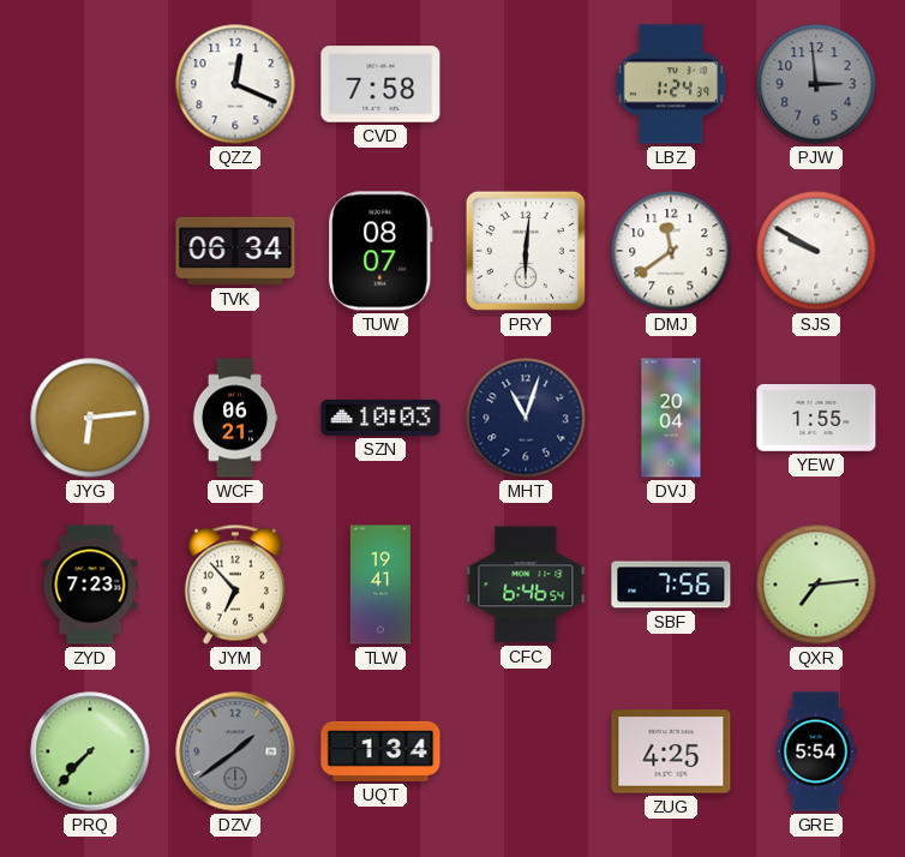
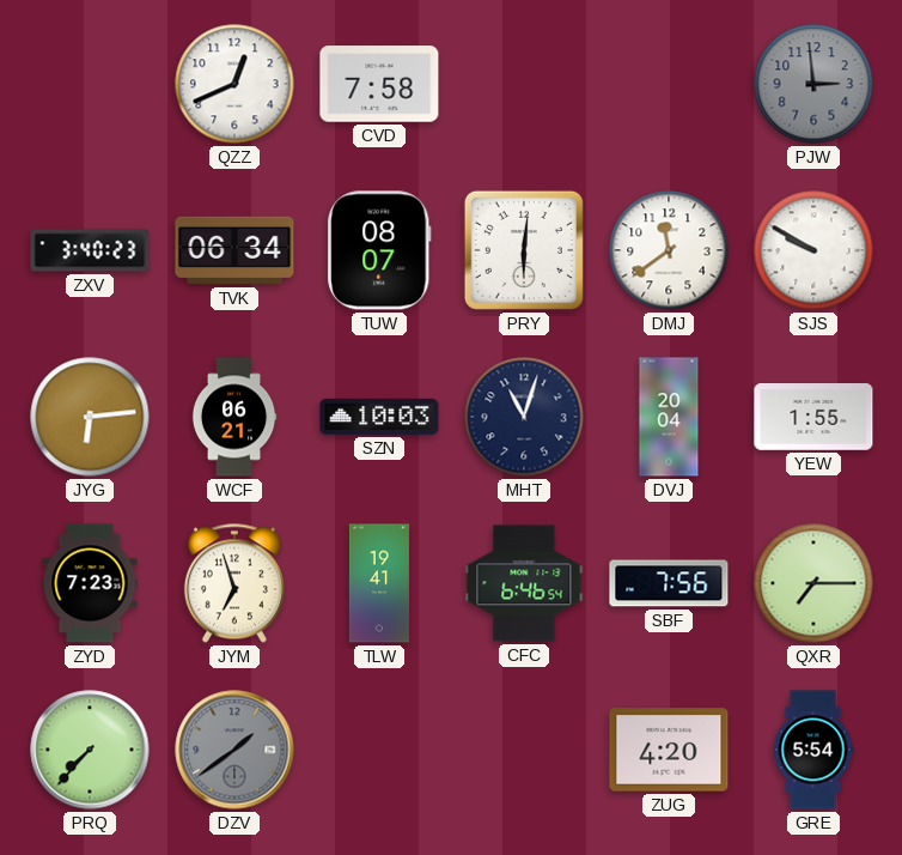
QZZ: 12:19 -> 12:41
LBZ: 1:24 -> none
ZXV: none -> 3:40
JYM: 6:53 -> 6:57
QXR: 7:14 -> 7:15
UQT: 1:34 -> none
ZUG: 4:25 -> 4:20
